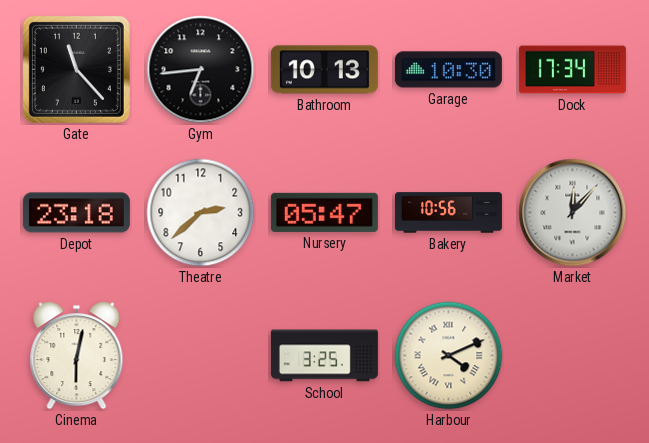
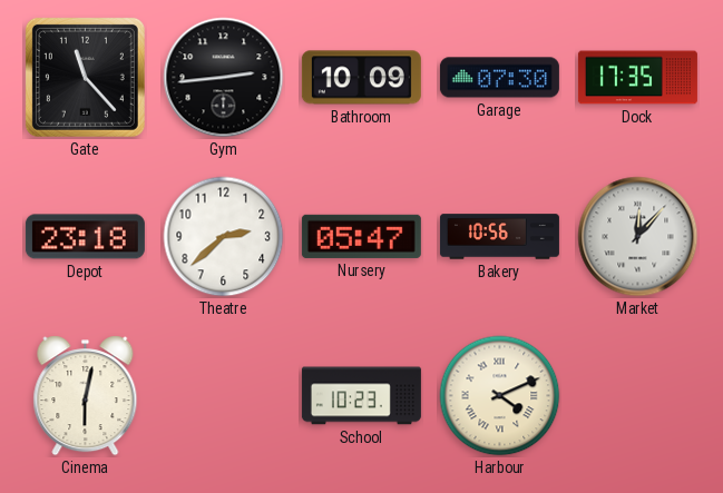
Gym: 6:44 -> 2:44
Bathroom: 10:13 -> 10:09
Garage: 10:30 -> 07:30
Dock: 17:34 -> 17:35
School: 3:25 -> 10:23
